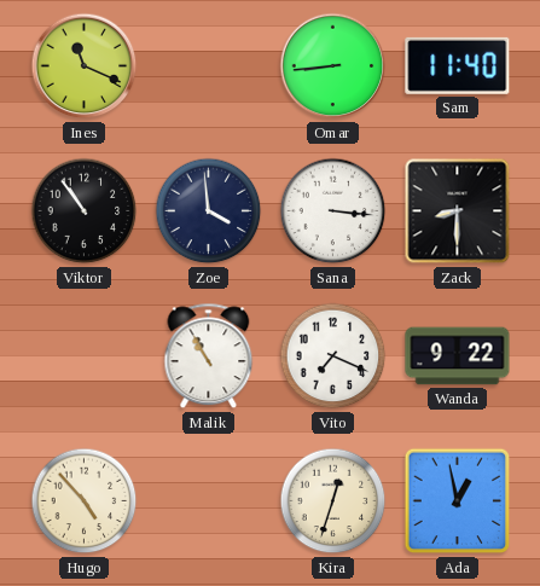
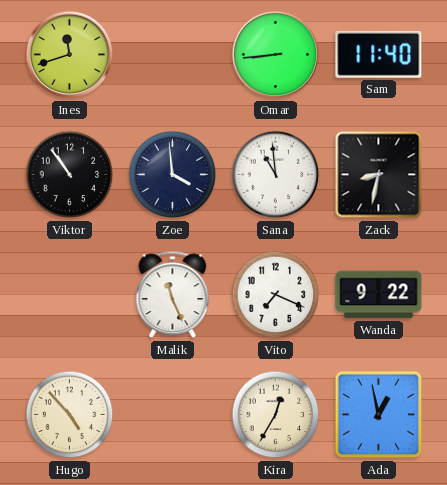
Ines: 11:19 -> 11:42
Sana: 3:16 -> 10:59
Zack: 8:30 -> 8:32
Malik: 10:55 -> 11:26
Kira: 12:33 -> 12:35
